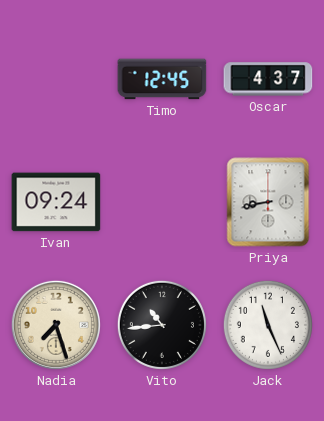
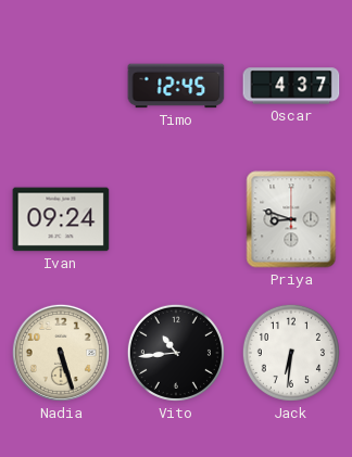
Priya: 8:43 -> 8:48
Nadia: 7:27 -> 5:27
Jack: 11:26 -> 6:31
